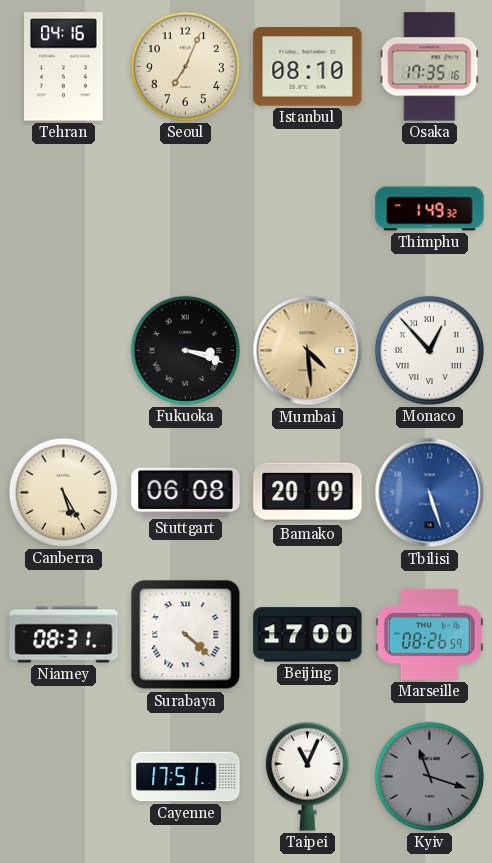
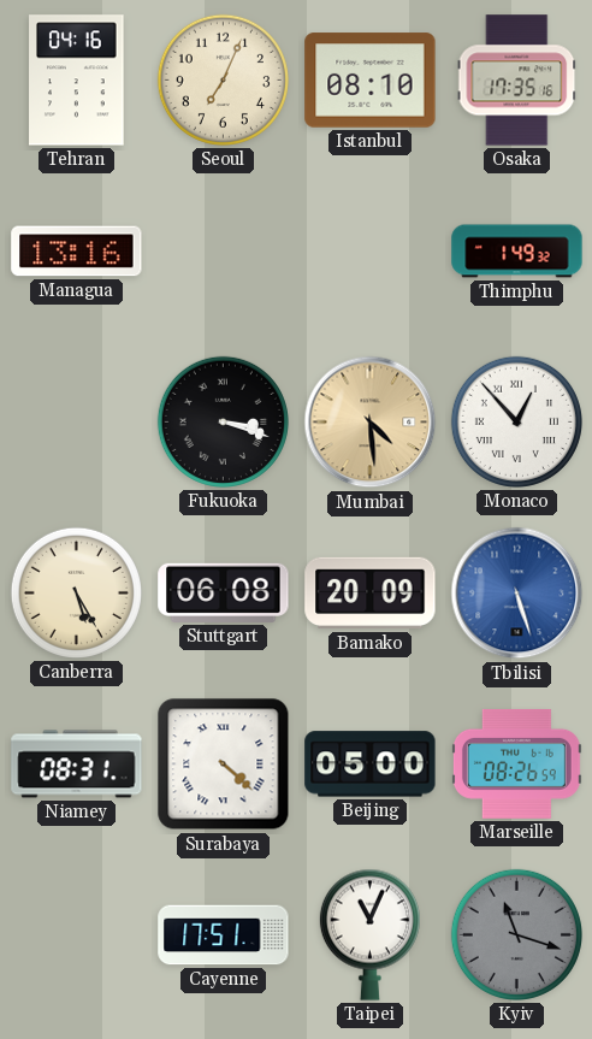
Managua: none -> 13:16
Beijing: 17:00 -> 05:00
